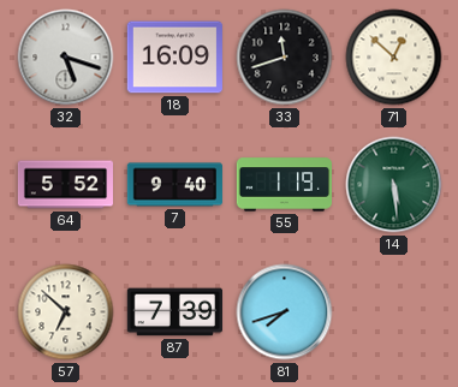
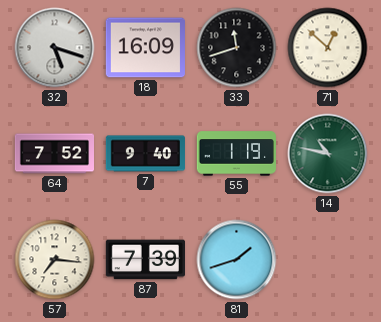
64: 5:52 -> 7:52
14: 5:29 -> 10:47
57: 6:52 -> 7:16
81: 7:42 -> 1:42
